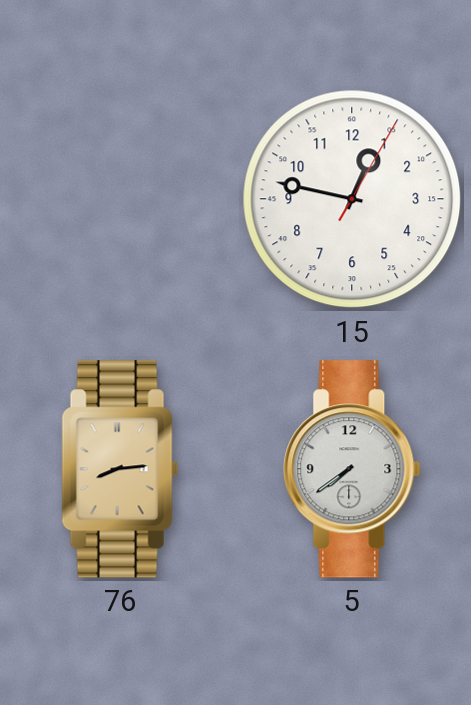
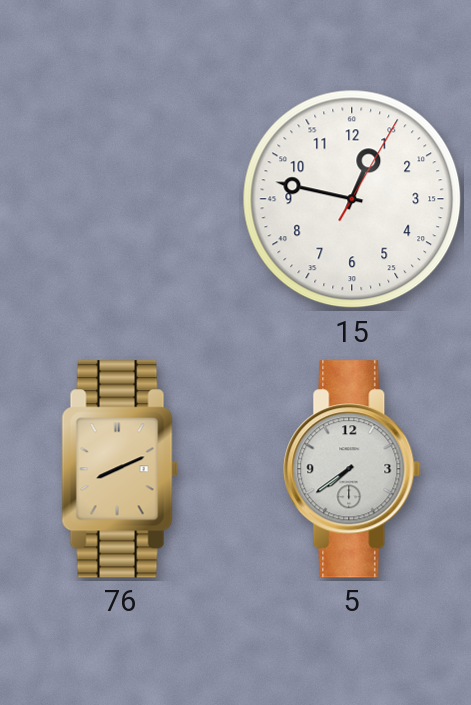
76: 8:14 -> 8:11
